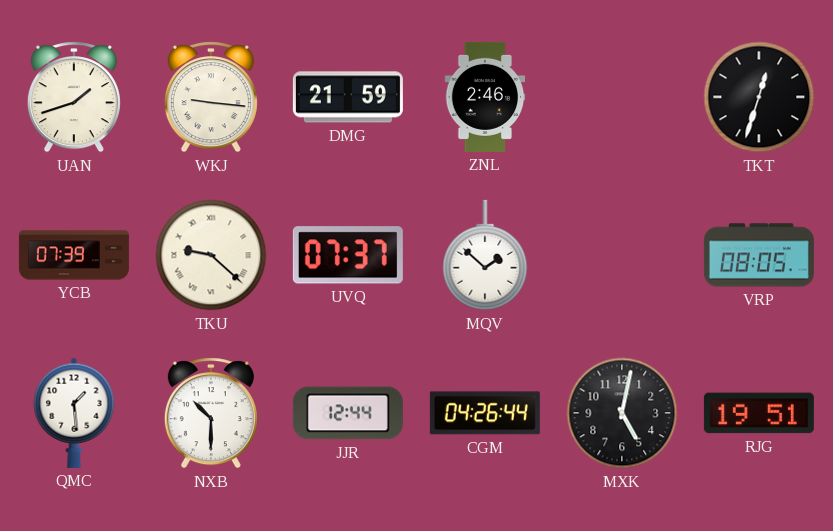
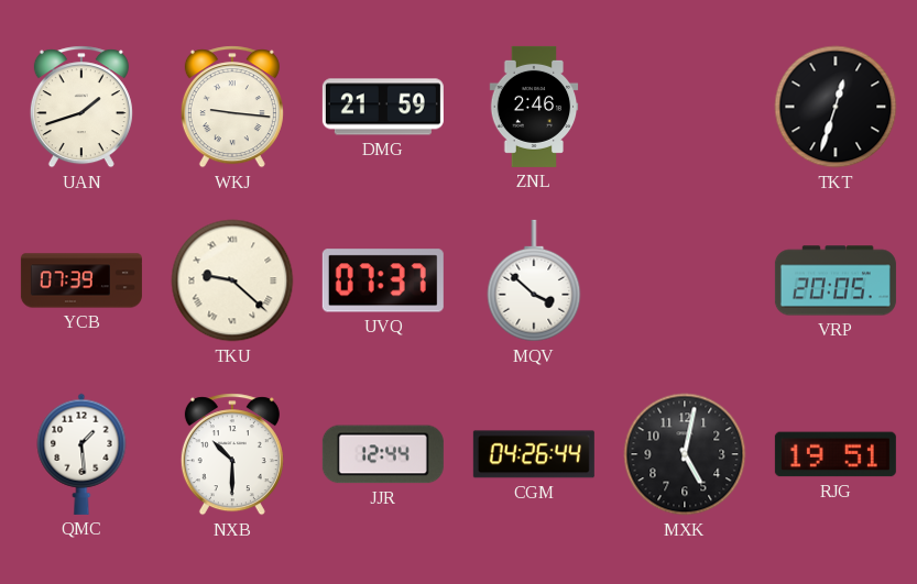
MQV: 1:52 -> 3:52
VRP: 08:05 -> 20:05
